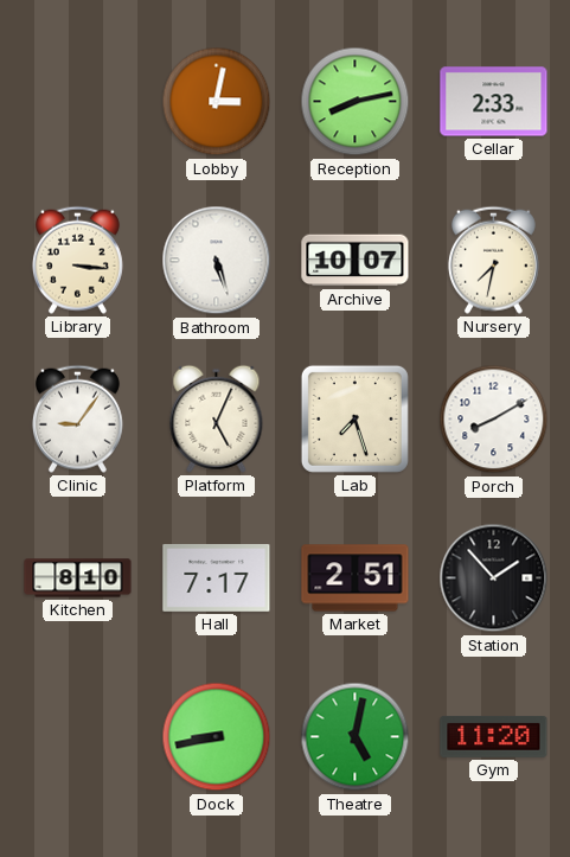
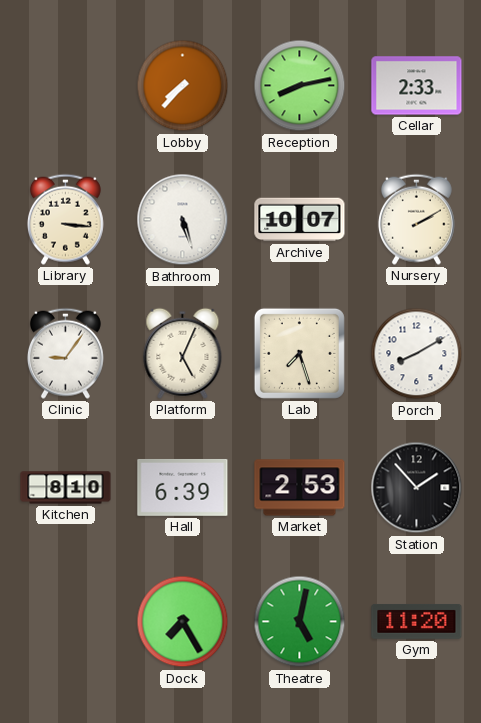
Lobby: 3:02 -> 7:37
Nursery: 7:32 -> 2:10
Hall: 7:17 -> 6:39
Market: 2:51 -> 2:53
Dock: 8:43 -> 7:25
